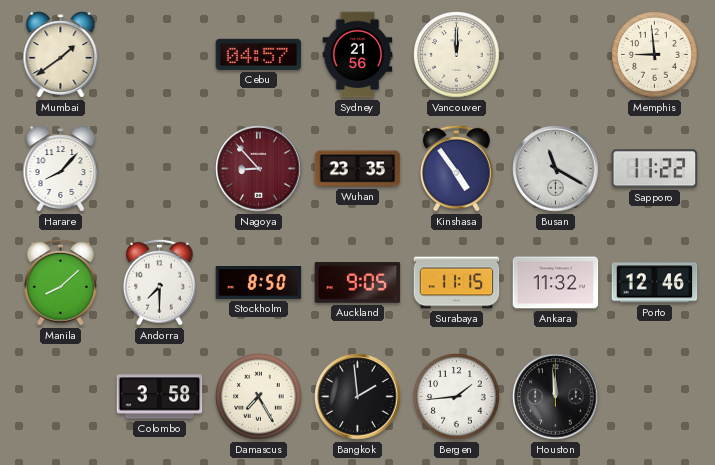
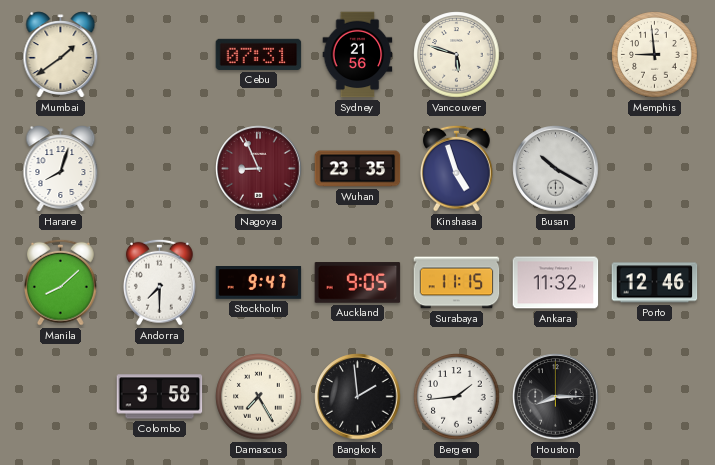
Cebu: 04:57 -> 07:31
Vancouver: 12:00 -> 5:48
Harare: 8:07 -> 8:03
Nagoya: 8:53 -> 8:56
Kinshasa: 4:54 -> 4:57
Busan: 11:20 -> 10:20
Sapporo: 11:22 -> none
Stockholm: 8:50 -> 9:47
Houston: 11:59 -> 8:15
